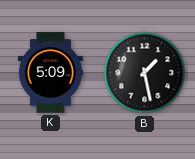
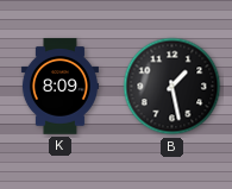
K: 5:09 -> 8:09
